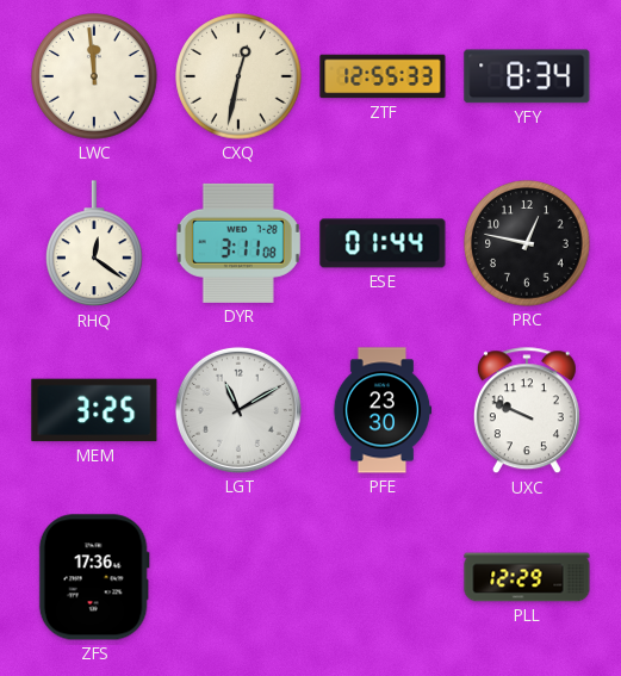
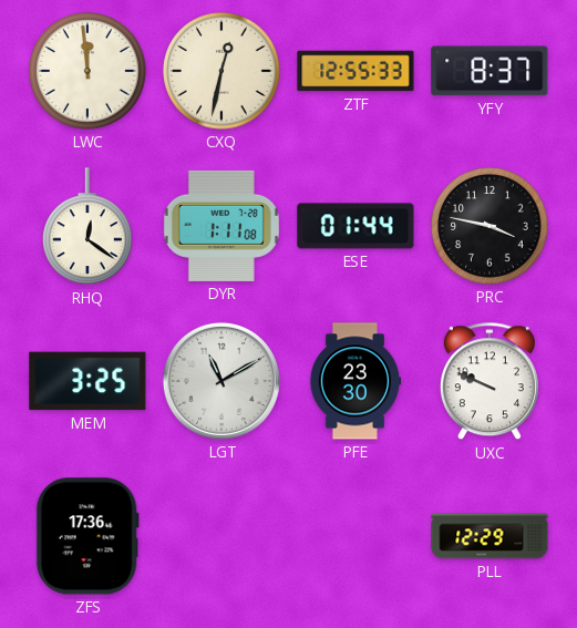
YFY: 8:34 -> 8:37
DYR: 3:11 -> 1:11
PRC: 12:47 -> 3:47
